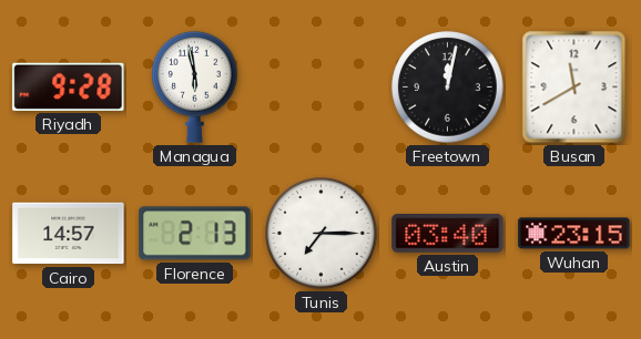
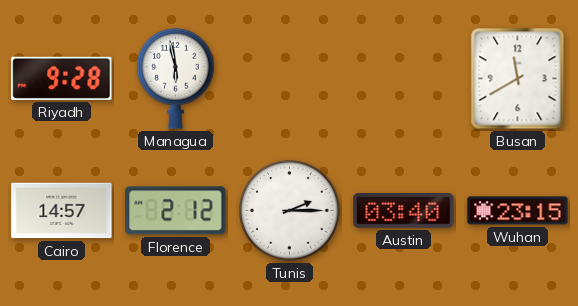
Freetown: 12:02 -> none
Florence: 2:13 -> 2:12
Tunis: 7:15 -> 2:15
